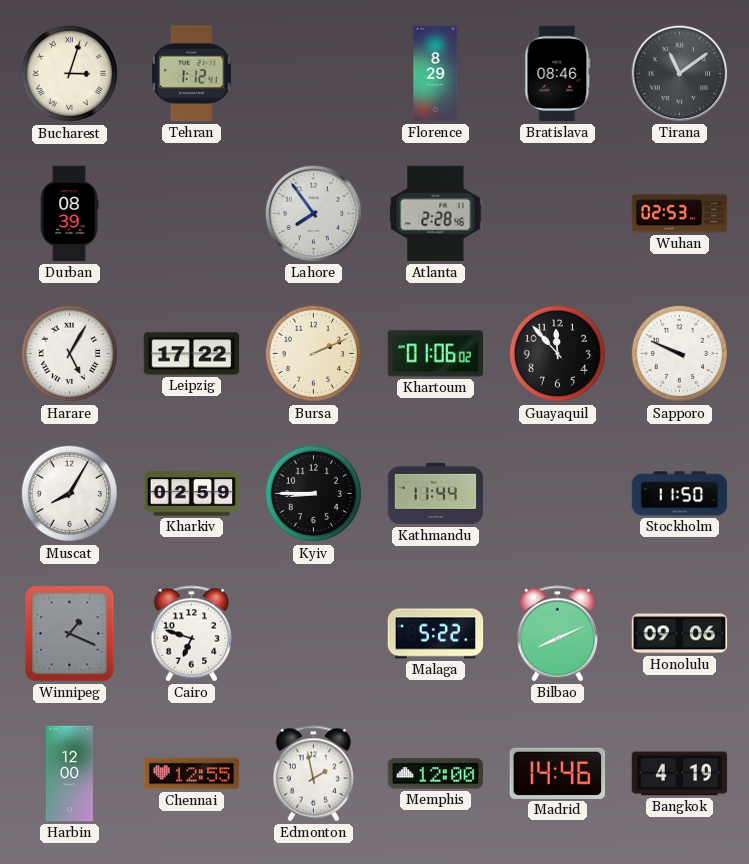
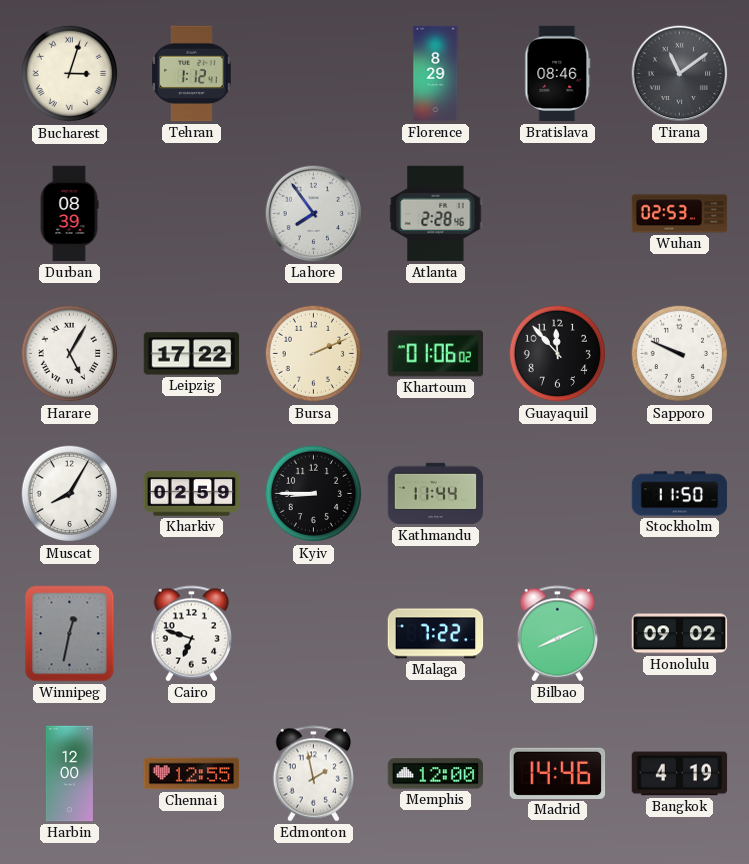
Winnipeg: 1:19 -> 12:32
Malaga: 5:22 -> 7:22
Honolulu: 09:06 -> 09:02
